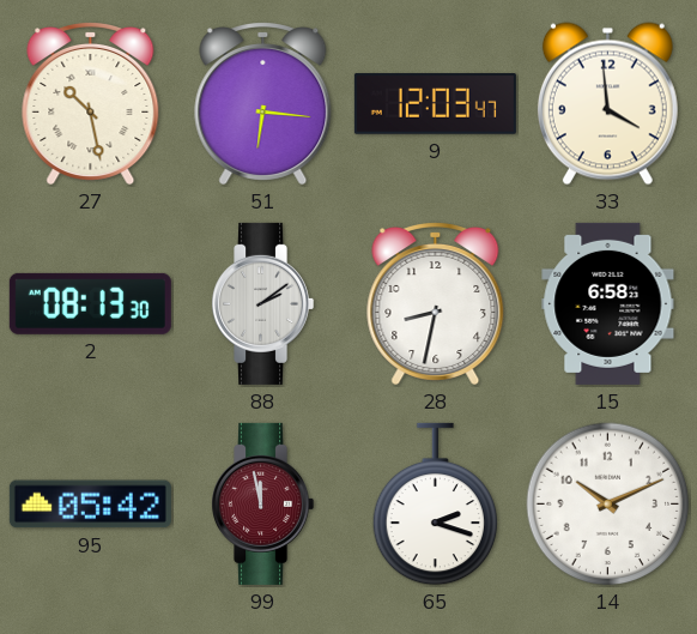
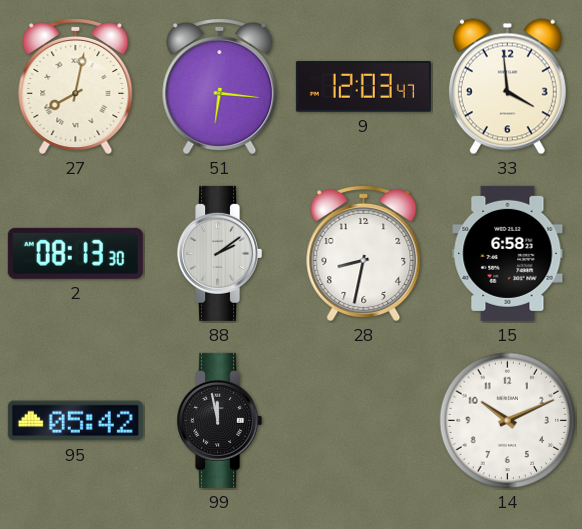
27: 10:28 -> 8:02
99 dial: burgundy -> black
65: 2:18 -> none
